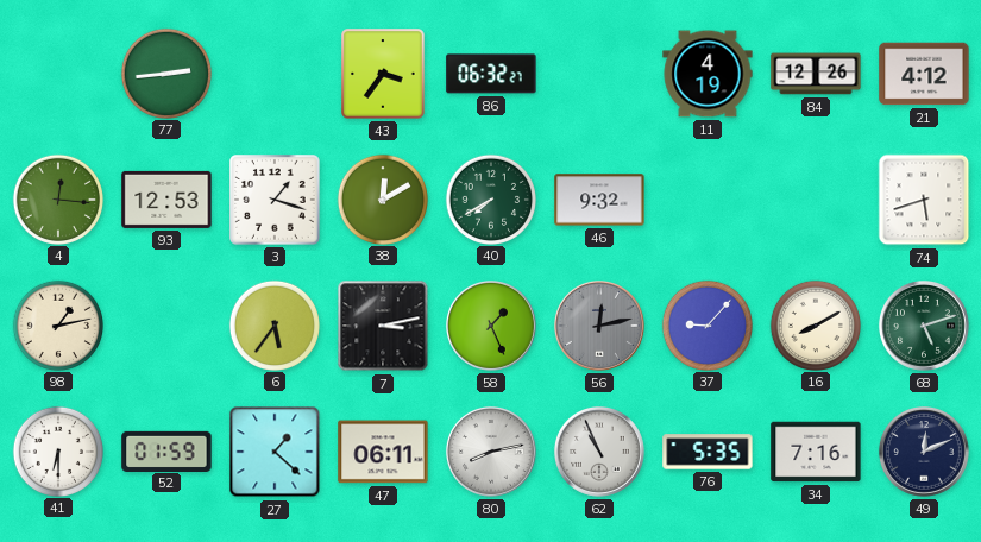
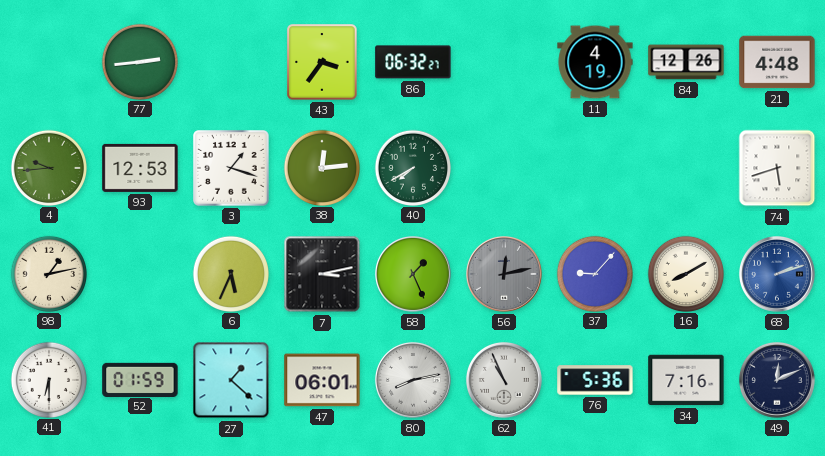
21: 4:12 -> 4:48
4: 12:16 -> 9:44
38: 12:10 -> 12:14
46: 9:32 -> none
6: 5:36 -> 5:34
68: 5:12 -> 2:12
68 dial: green -> blue
47: 06:11 -> 06:01
76: 5:35 -> 5:36
